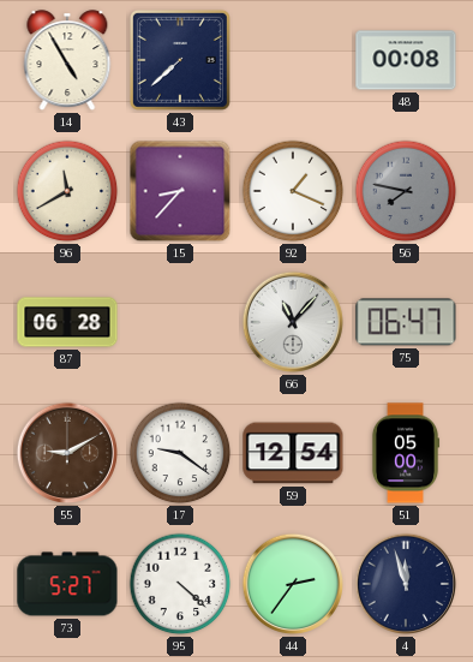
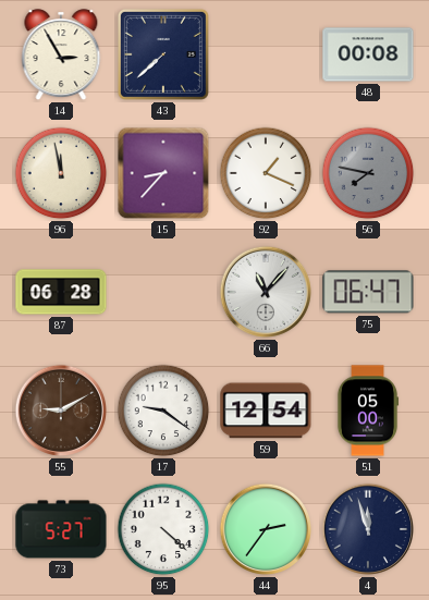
14: 4:55 -> 2:55
96: 11:40 -> 11:58
